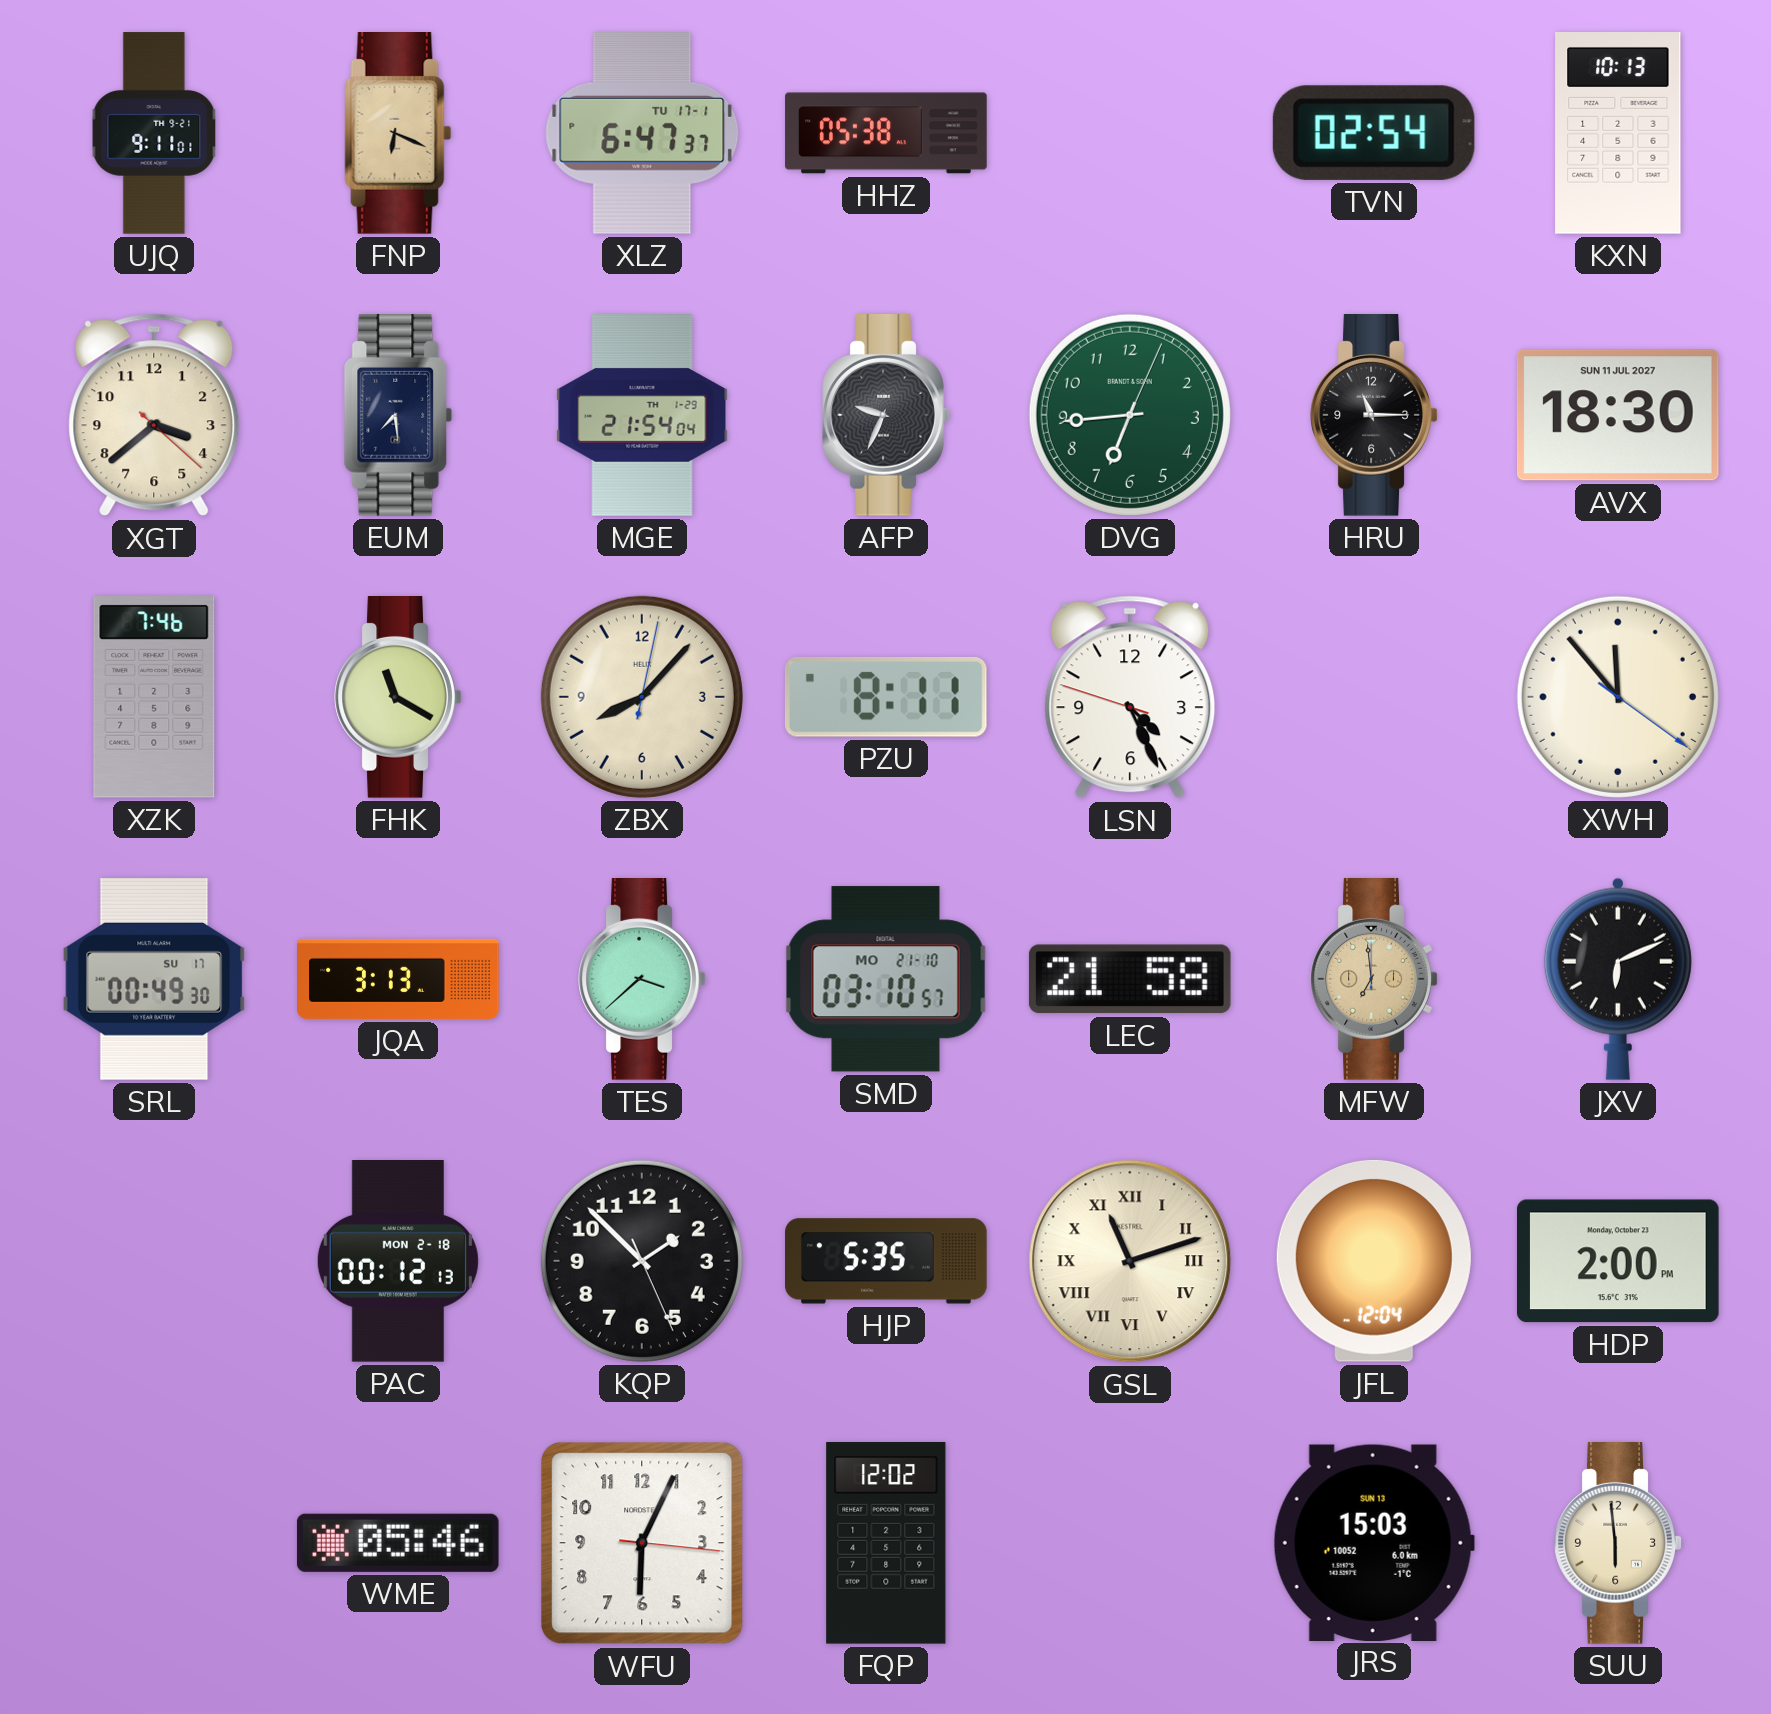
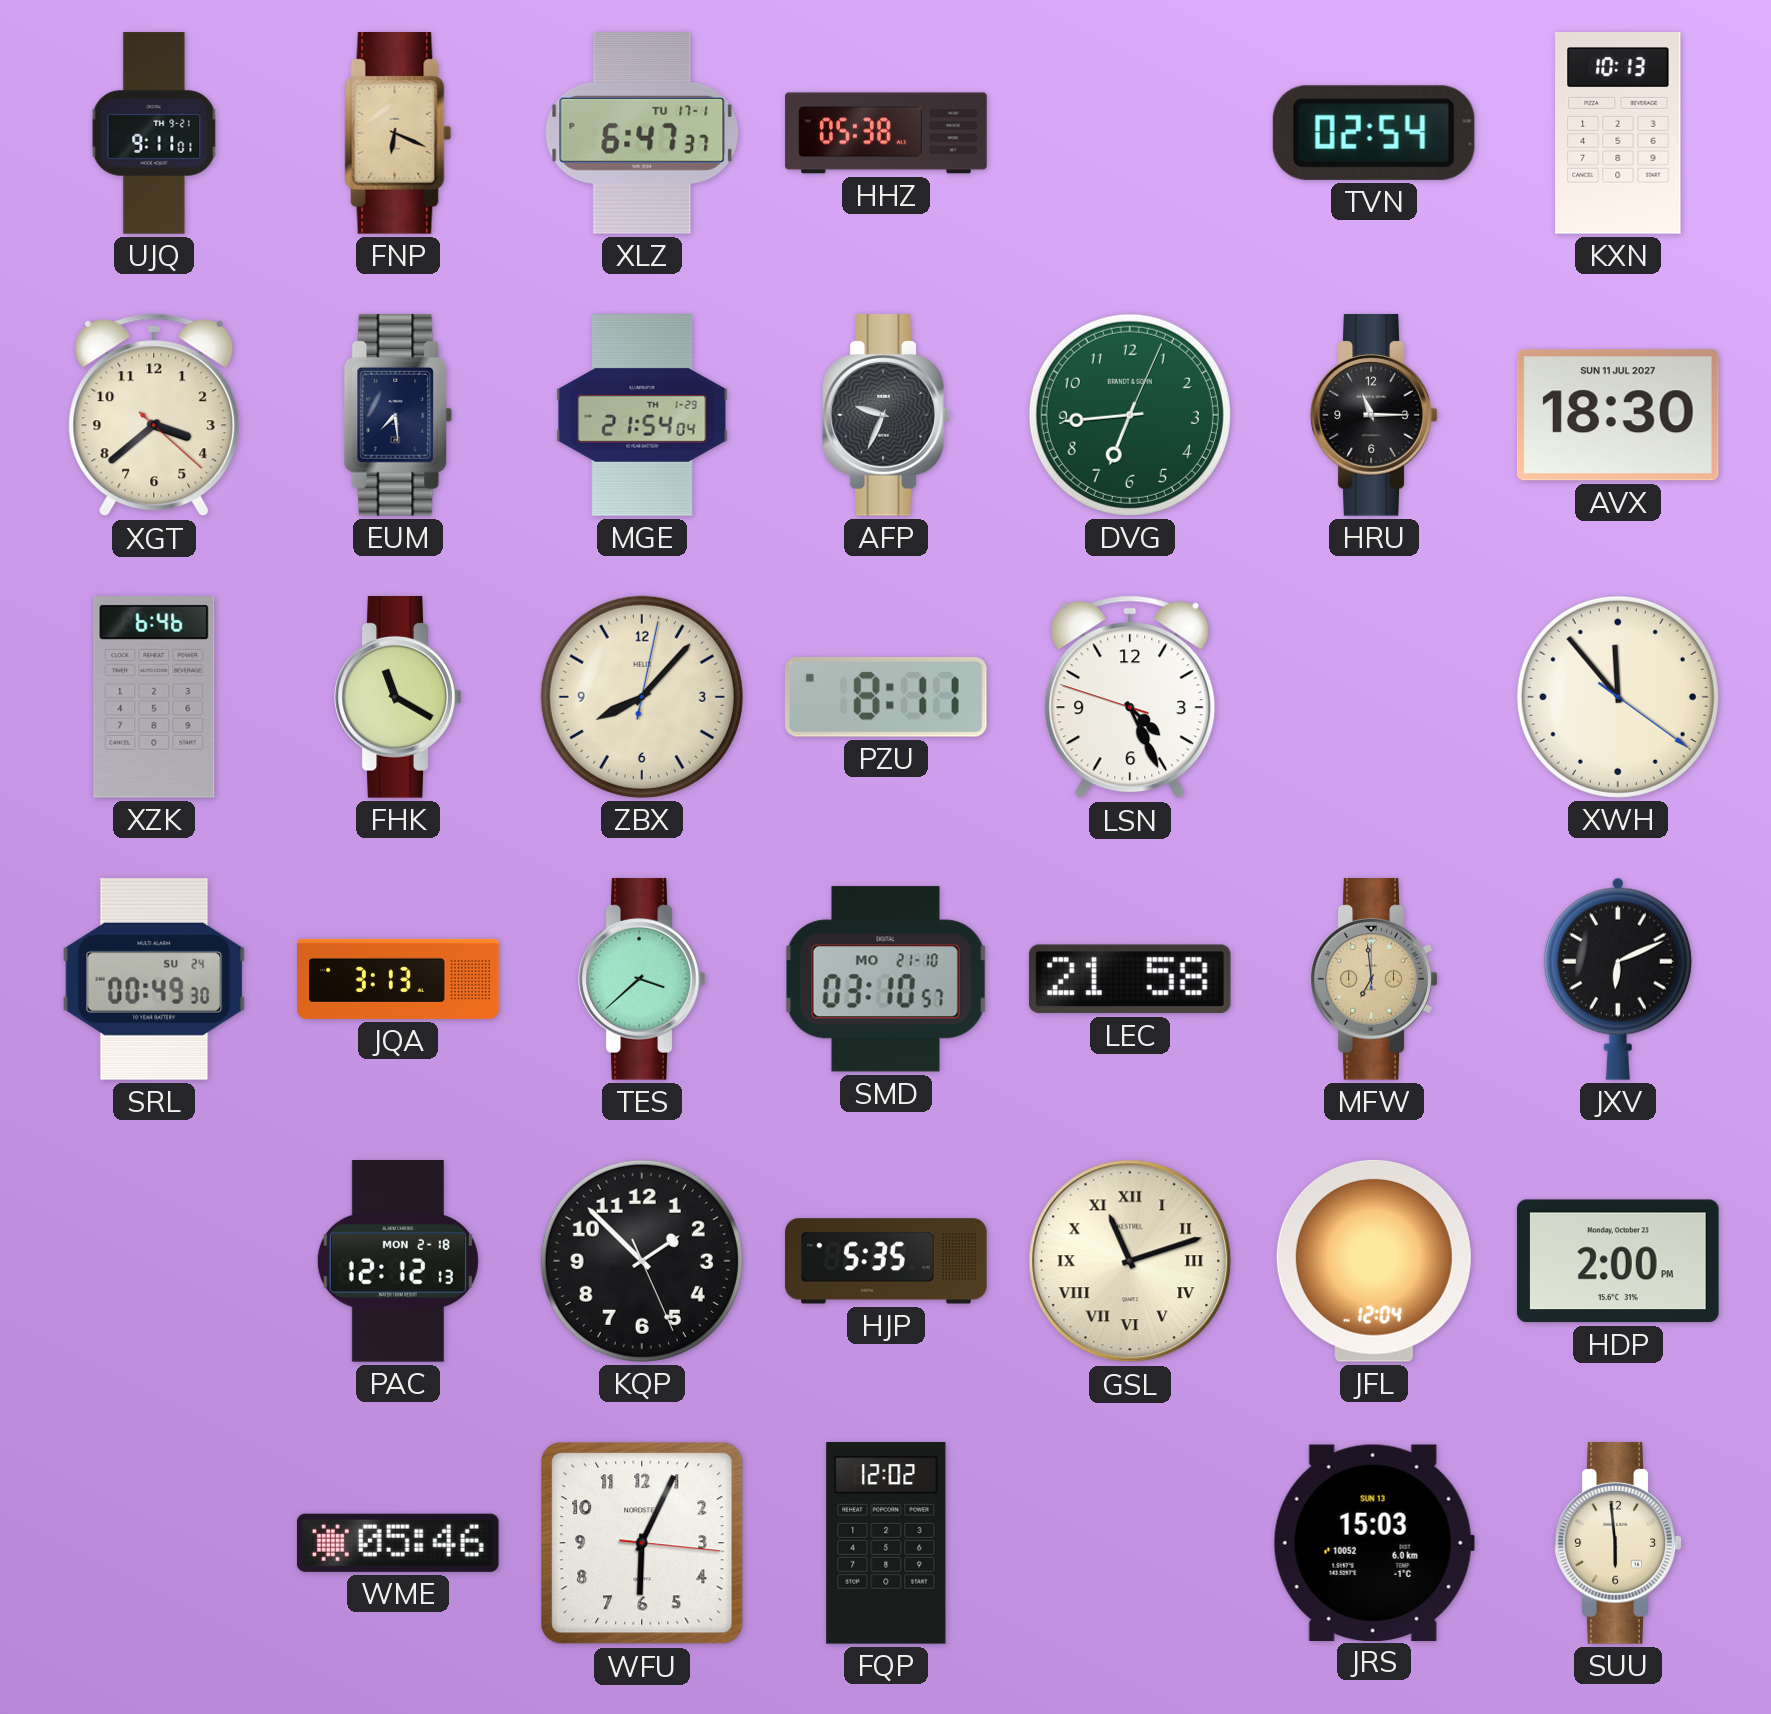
XZK: 7:46 -> 6:46
SRL date: SU 17 -> SU 24
PAC: 00:12 -> 12:12
